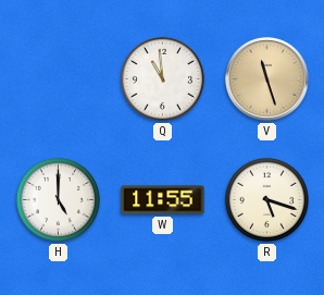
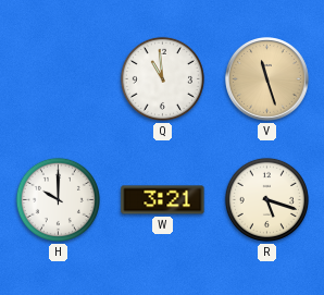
H: 5:00 -> 10:00
W: 11:55 -> 3:21
